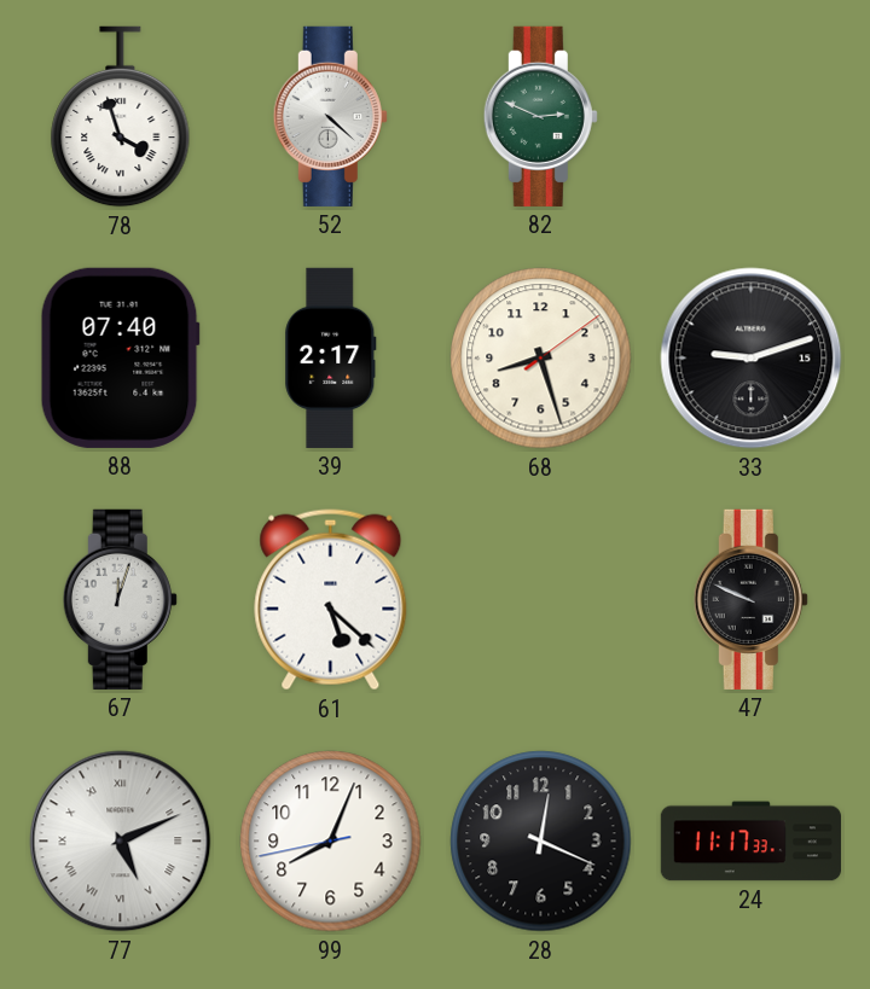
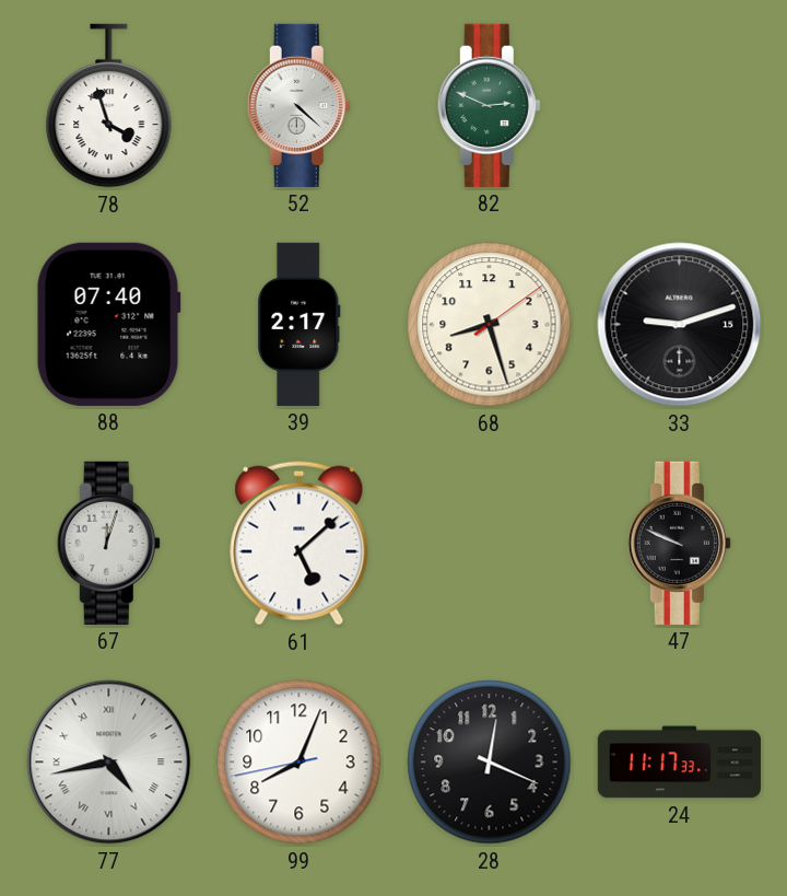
61: 5:22 -> 5:08
77: 5:11 -> 4:43
